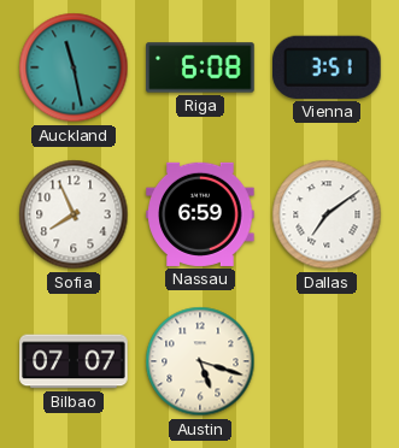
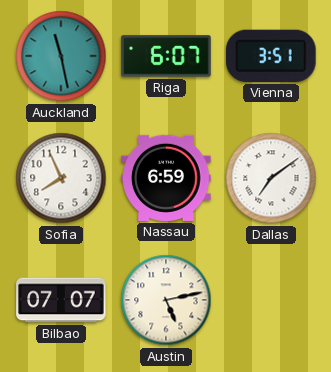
Riga: 6:08 -> 6:07
Austin: 5:18 -> 5:13
